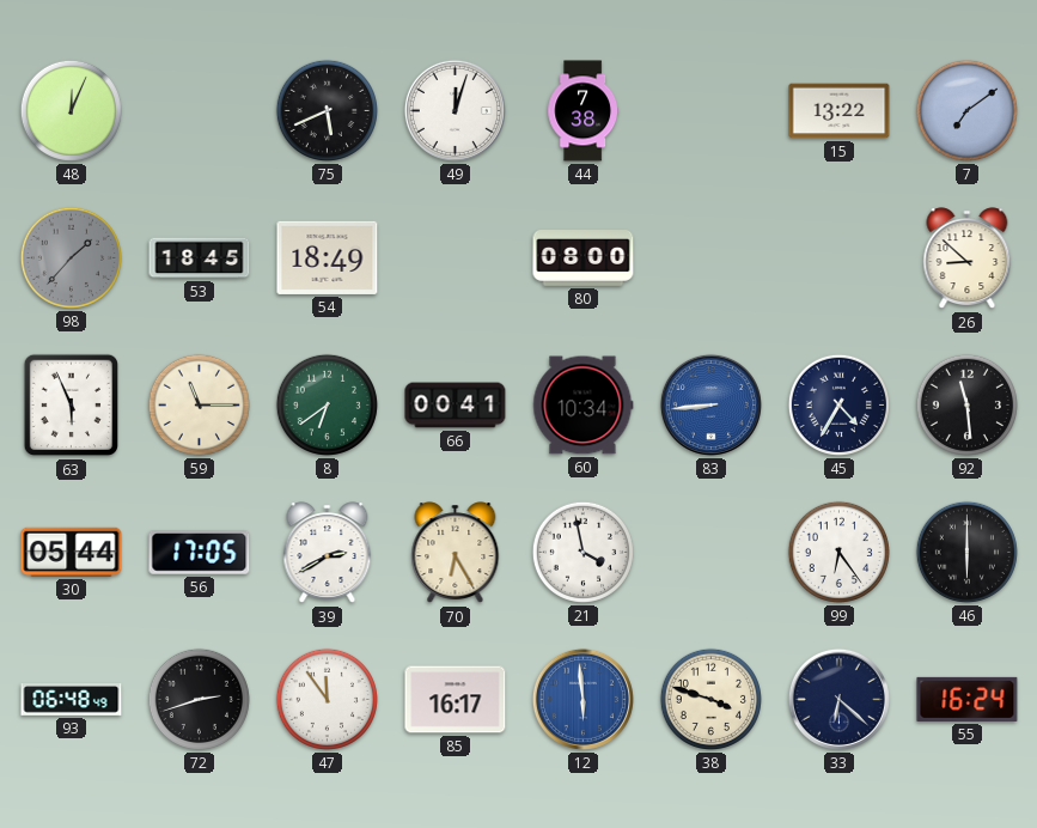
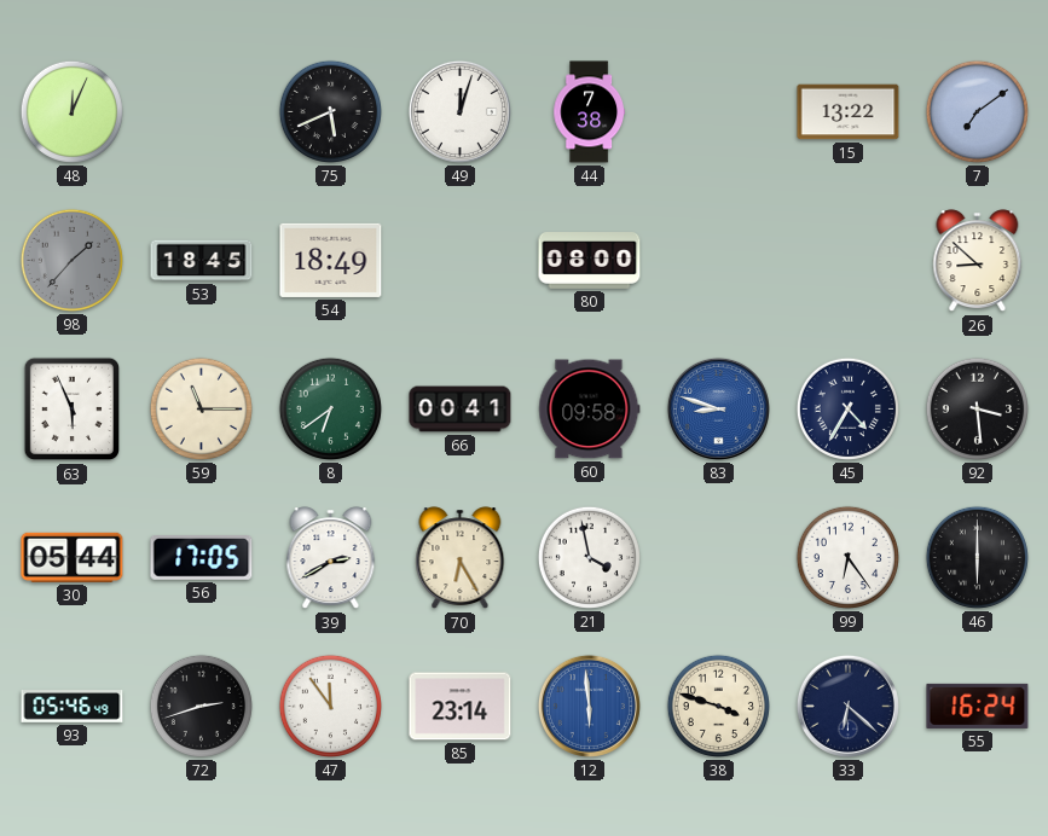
60: 10:34 -> 09:58
83: 8:44 -> 8:48
92: 11:29 -> 3:29
93: 06:48 -> 05:46
85: 16:17 -> 23:14
